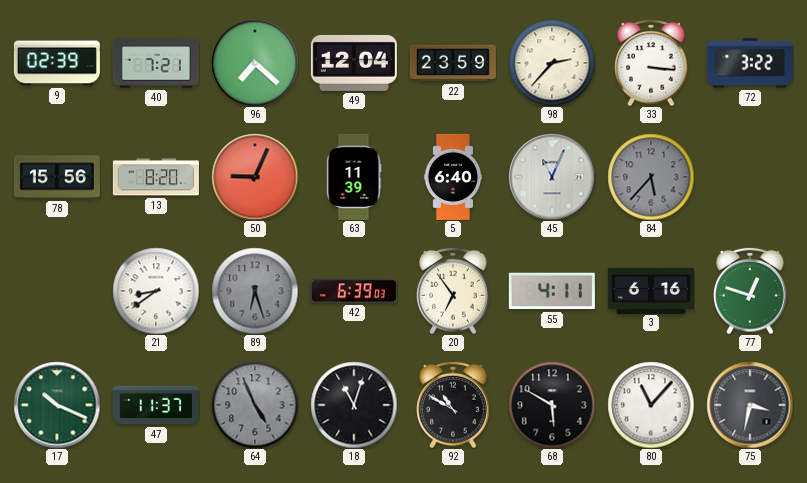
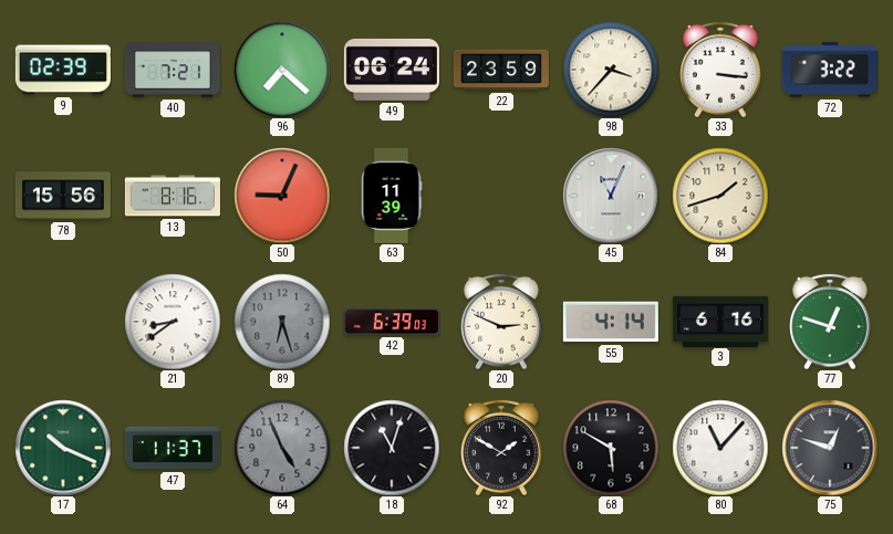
49: 12:04 -> 06:24
98: 2:37 -> 3:37
13: 8:20 -> 8:16
5: 6:40 -> none
84: 5:37 -> 1:42
84 dial: grey -> cream
20: 6:54 -> 2:49
55: 4:11 -> 4:14
92: 10:50 -> 1:50
75: 3:32 -> 12:48
